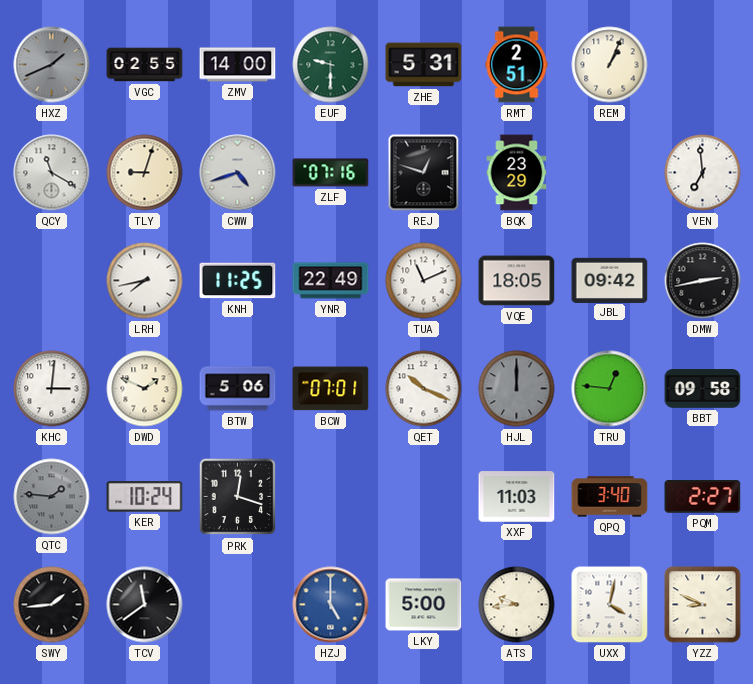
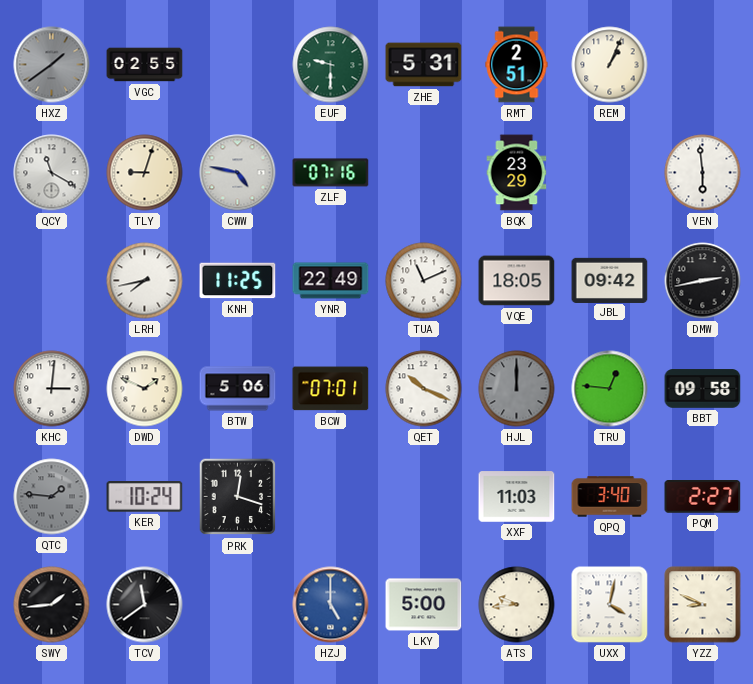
HXZ: 1:41 -> 1:39
ZMV: 14:00 -> none
CWW: 4:42 -> 4:47
REJ: 12:48 -> none
VEN: 6:59 -> 5:59
